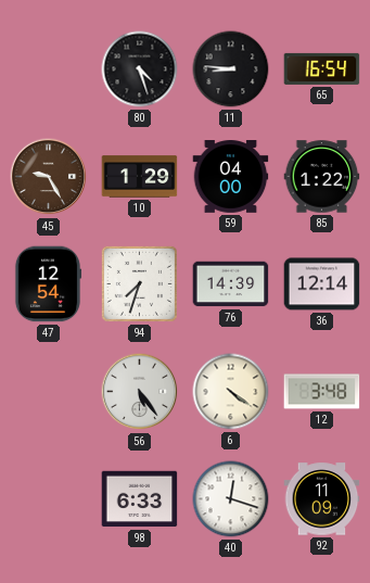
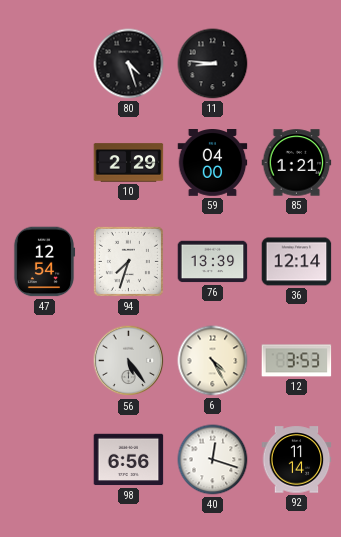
65: 16:54 -> none
45: 9:25 -> none
10: 1:29 -> 2:29
85: 1:22 -> 1:21
76: 14:39 -> 13:39
6: 4:21 -> 4:25
12: 3:48 -> 3:53
98: 6:33 -> 6:56
92: 11:09 -> 11:14
